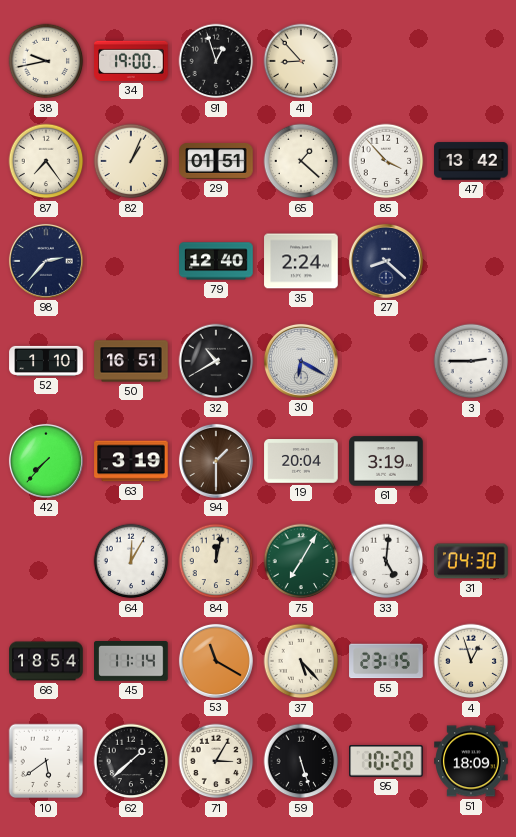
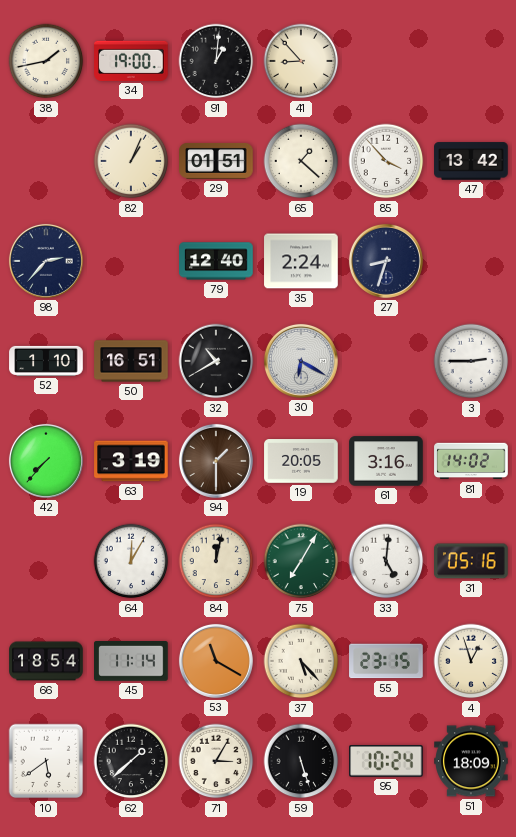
38: 9:43 -> 1:43
91: 12:57 -> 1:01
87: 7:24 -> none
27: 8:22 -> 8:33
19: 20:04 -> 20:05
61: 3:19 -> 3:16
81: none -> 14:02
31: 04:30 -> 05:16
95: 10:20 -> 10:24
